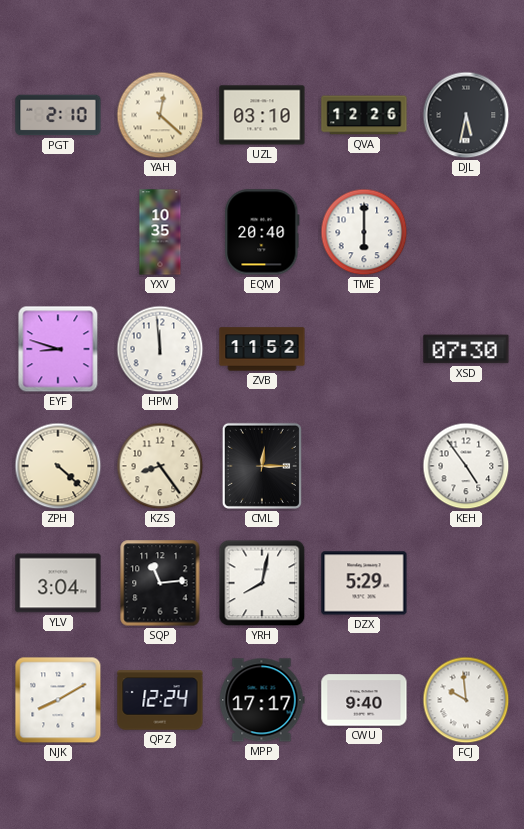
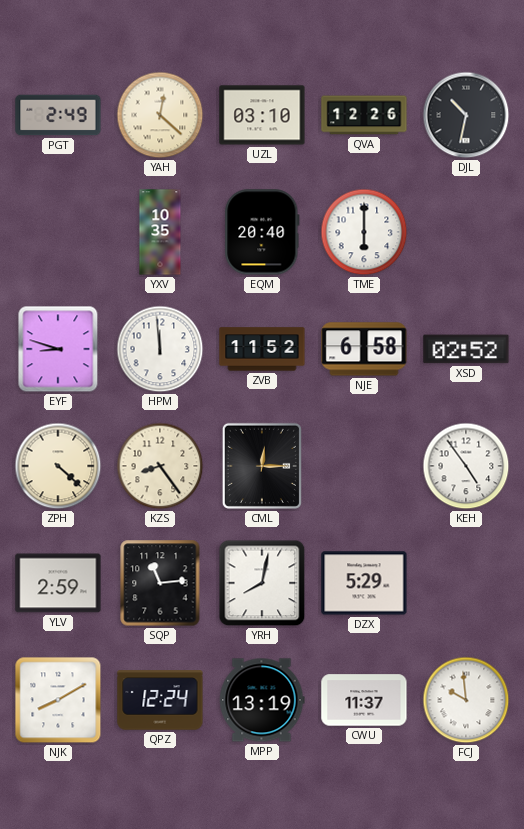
PGT: 2:10 -> 2:49
DJL: 5:32 -> 10:32
NJE: none -> 6:58
XSD: 07:30 -> 02:52
YLV: 3:04 -> 2:59
MPP: 17:17 -> 13:19
CWU: 9:40 -> 11:37
